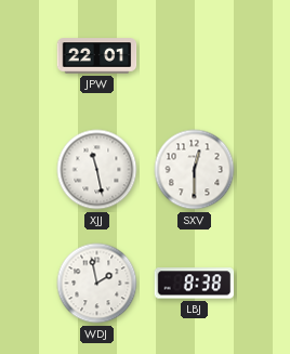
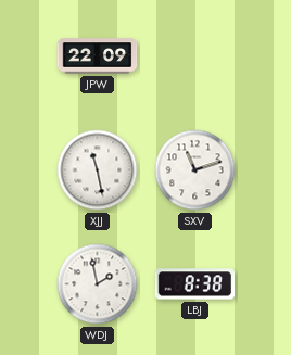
JPW: 22:01 -> 22:09
SXV: 12:30 -> 11:12
